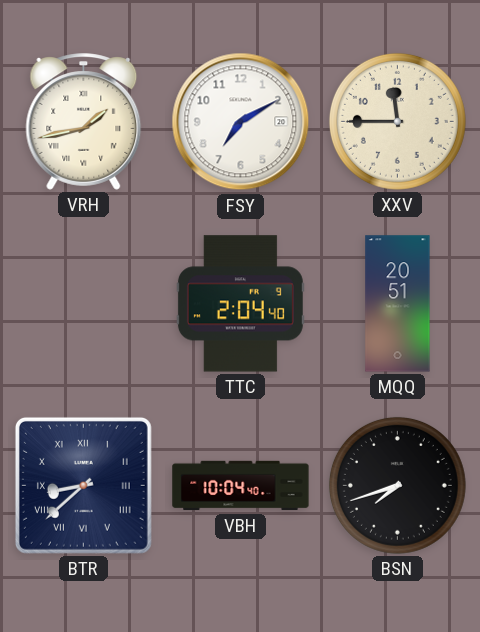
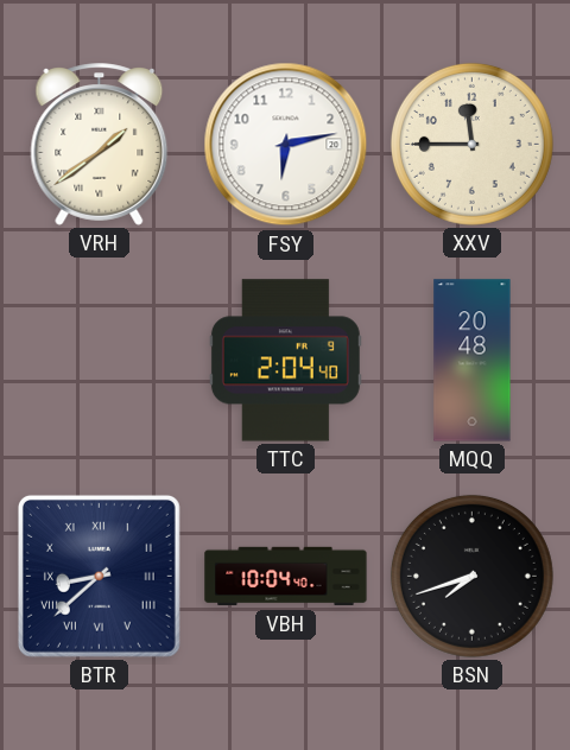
VRH: 1:43 -> 1:39
FSY: 7:10 -> 6:13
MQQ: 20:51 -> 20:48
